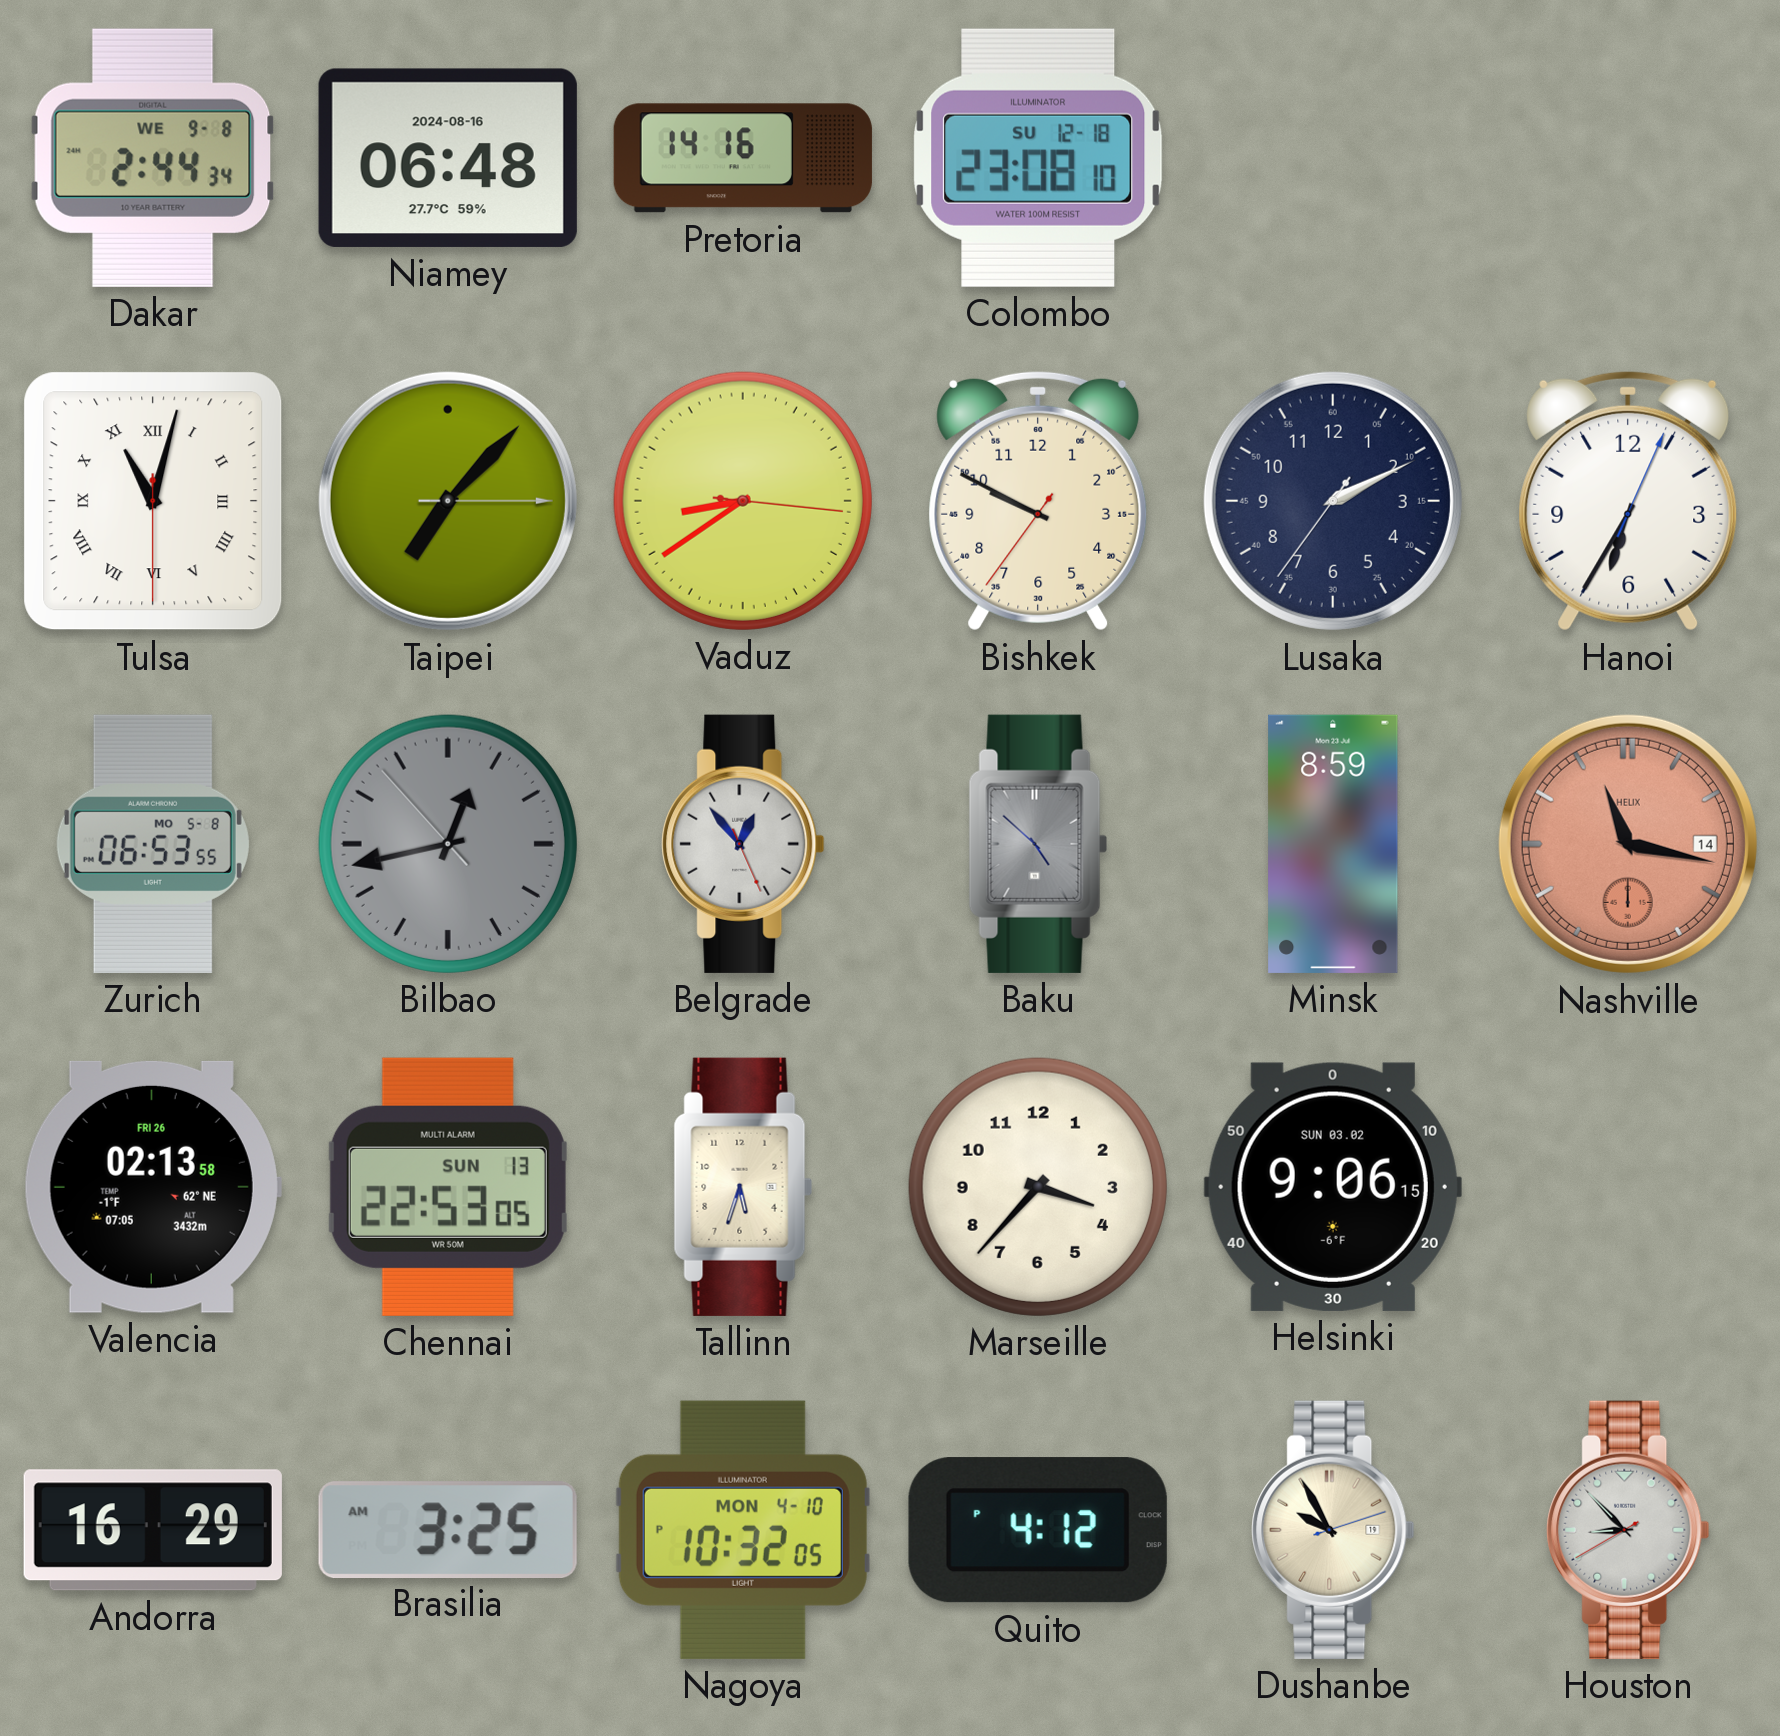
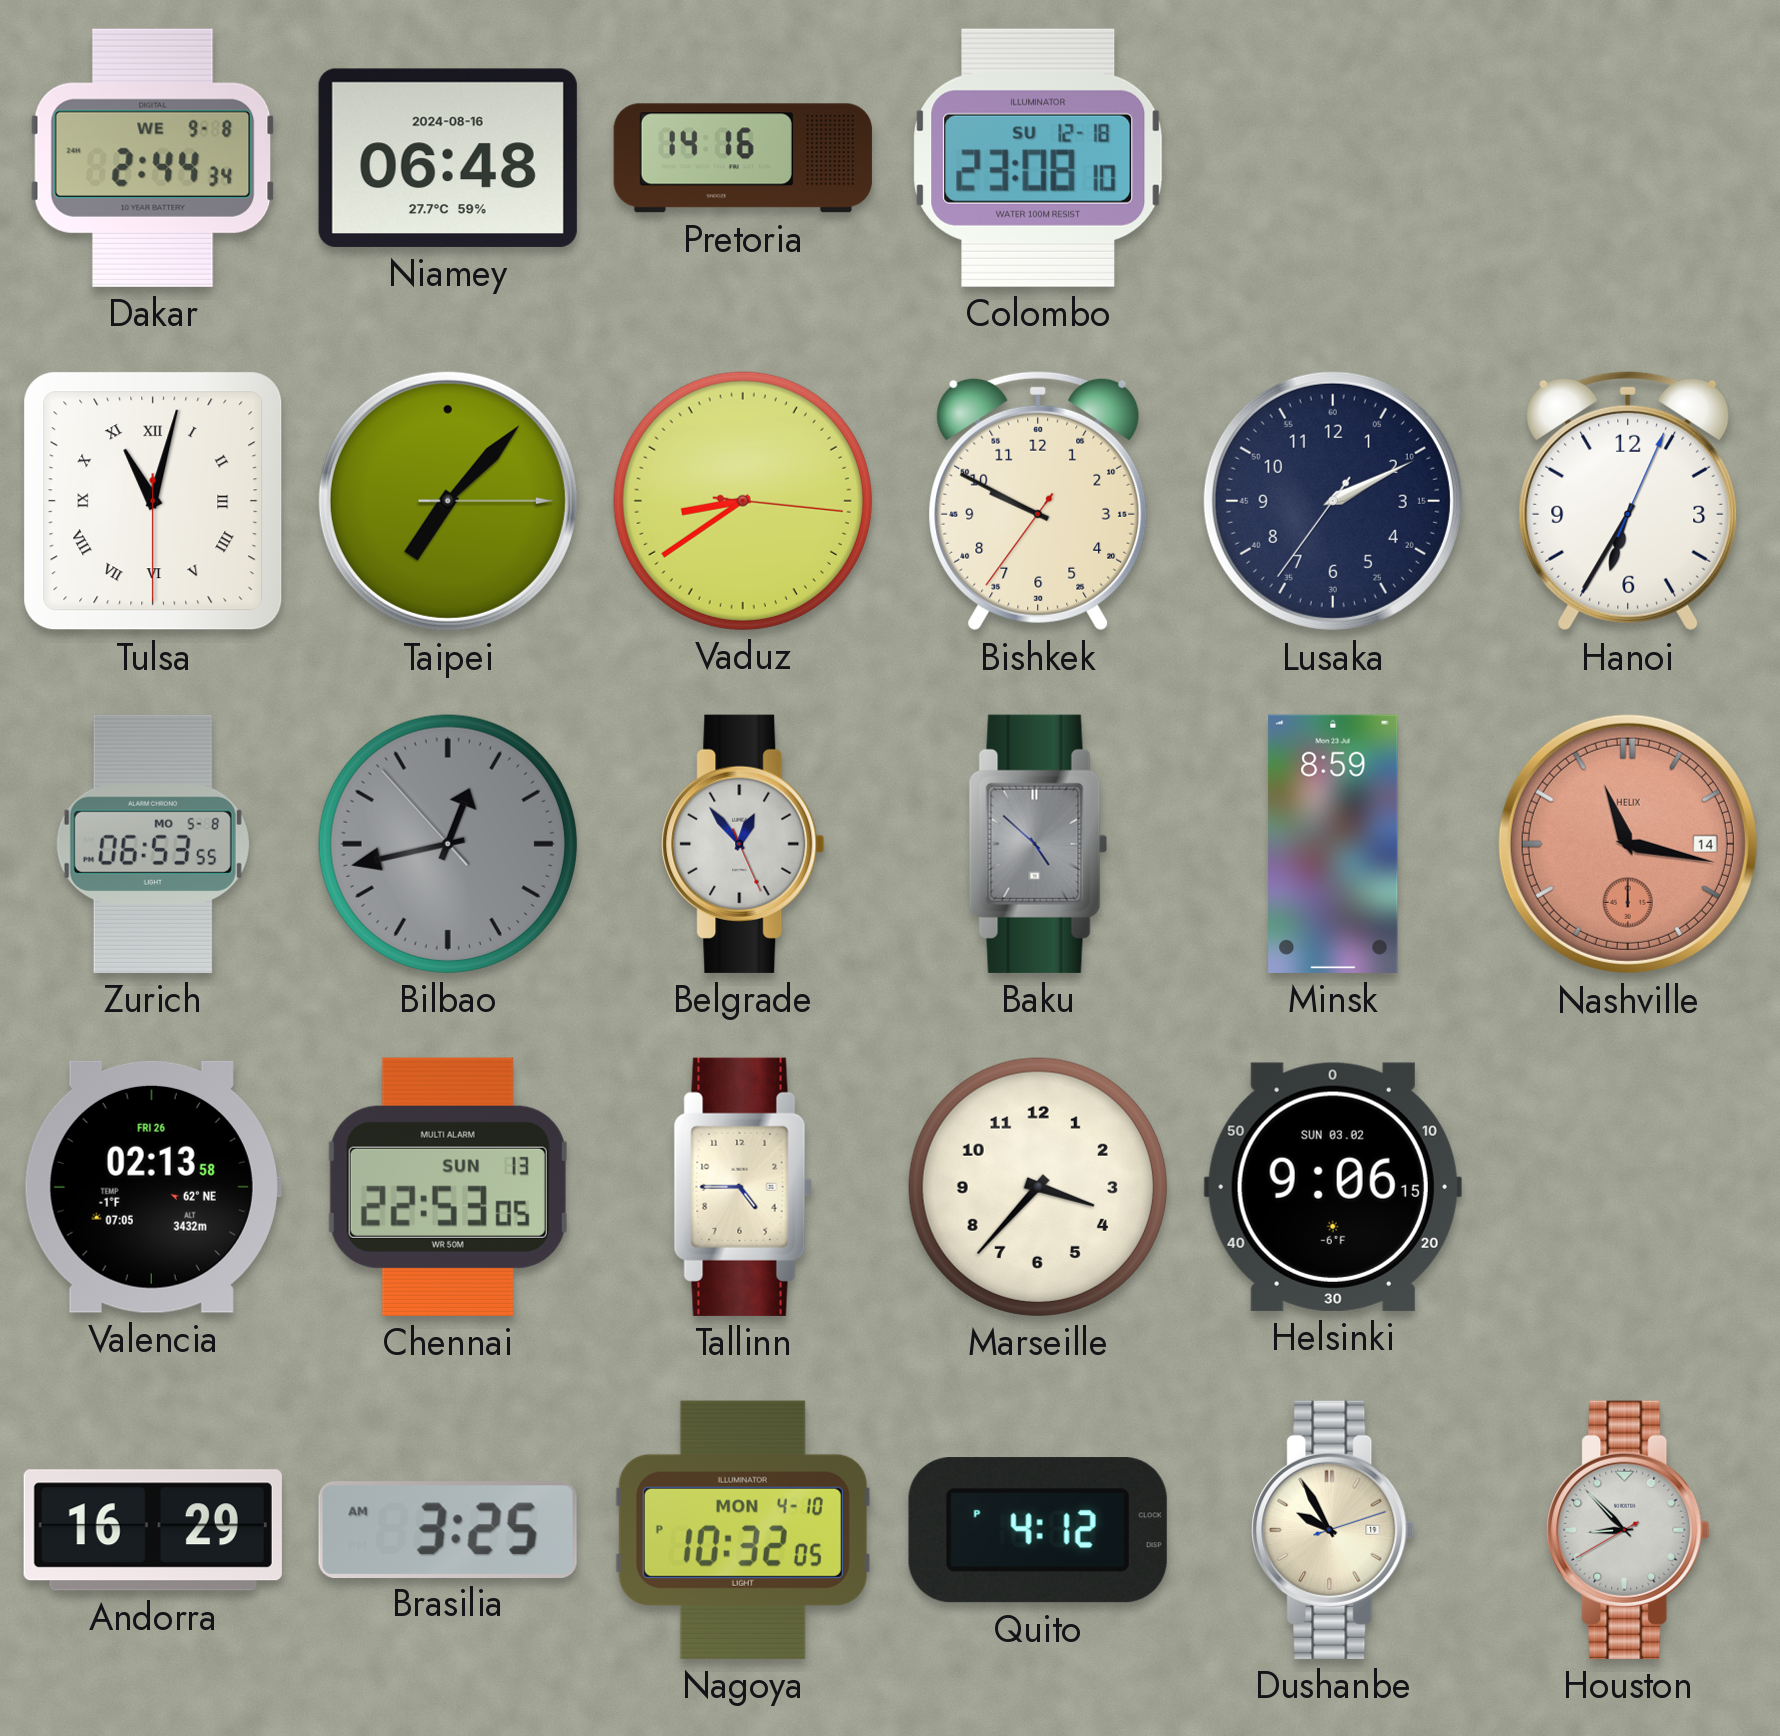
Tallinn: 5:33 -> 4:45
